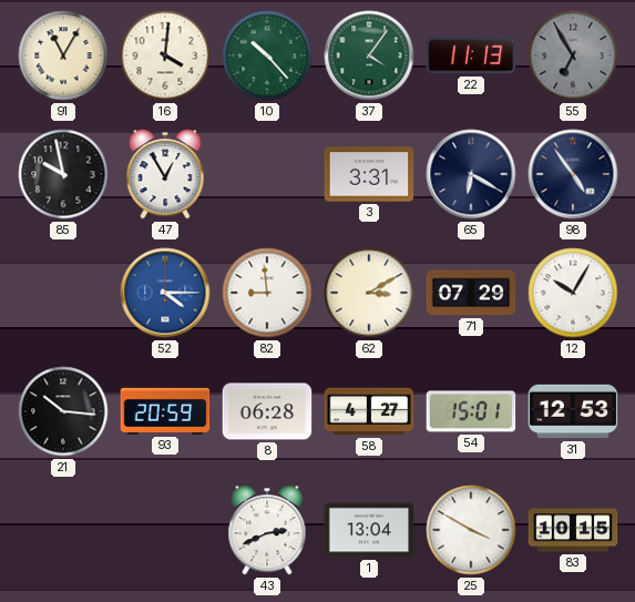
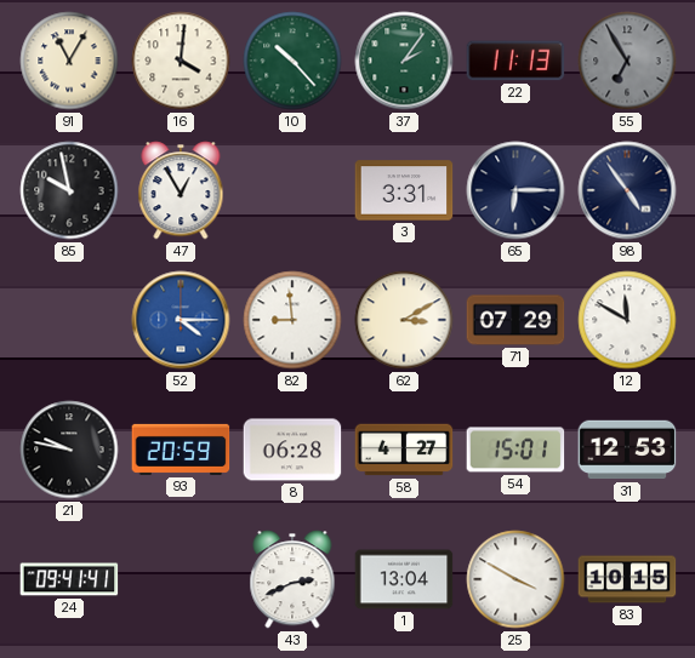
37: 4:06 -> 2:06
65: 6:20 -> 6:15
12: 10:05 -> 11:50
21: 10:16 -> 9:47
24: none -> 09:41
